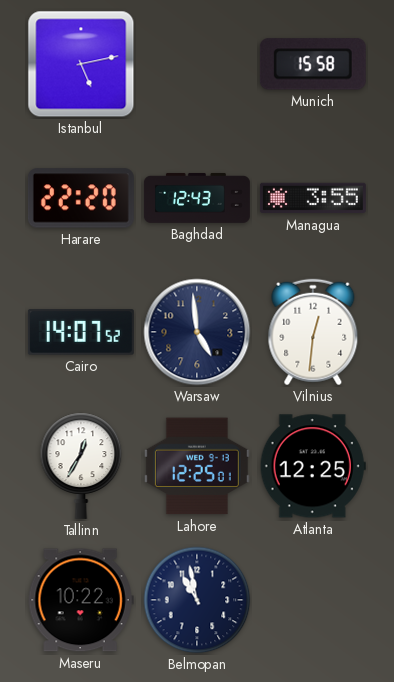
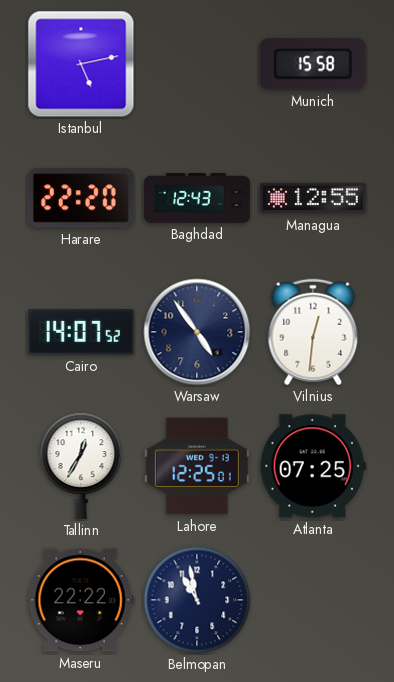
Managua: 3:55 -> 12:55
Warsaw: 4:59 -> 4:54
Atlanta: 12:25 -> 07:25
Maseru: 10:22 -> 22:22
